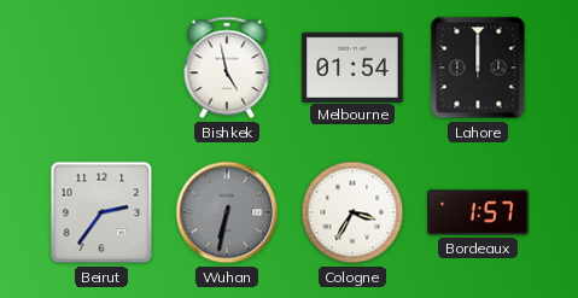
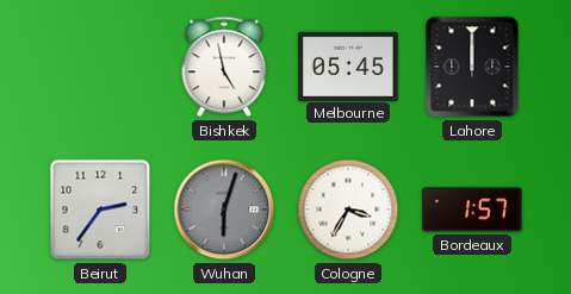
Melbourne: 01:54 -> 05:45
Wuhan: 6:32 -> 6:03
